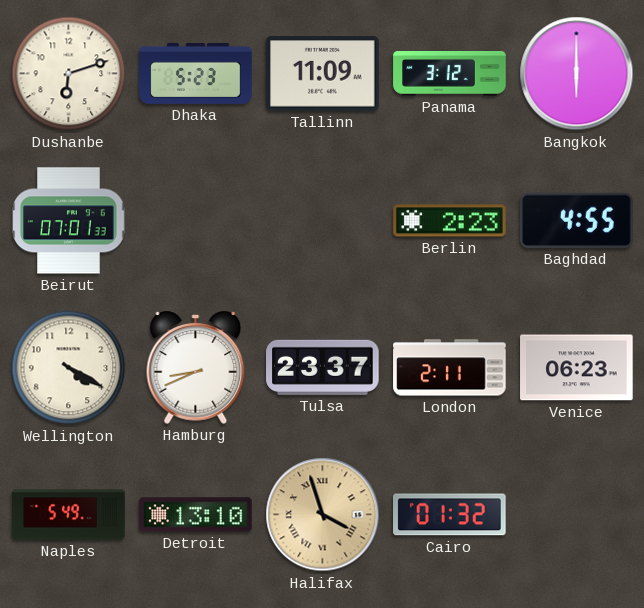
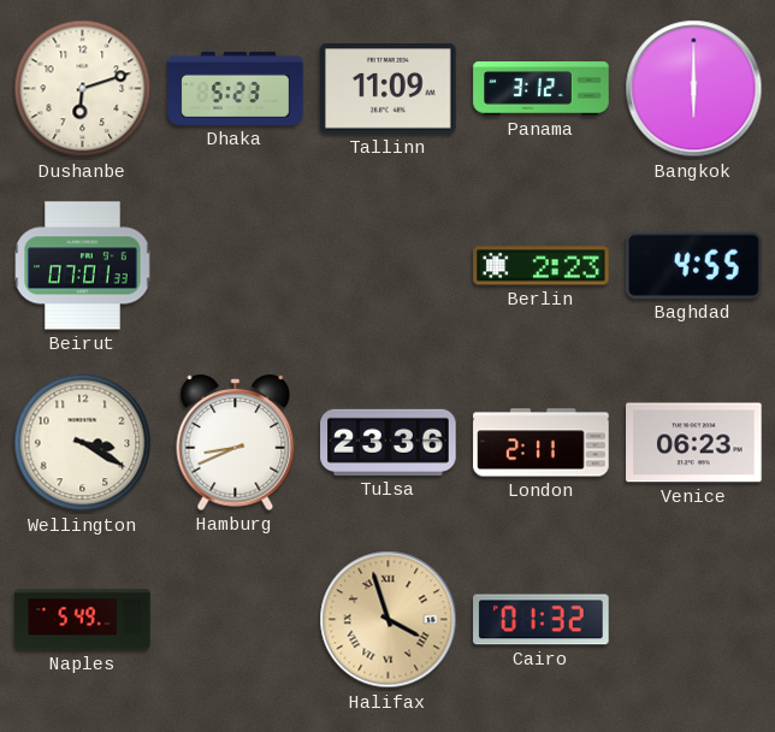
Wellington: 4:20 -> 3:20
Tulsa: 23:37 -> 23:36
Detroit: 13:10 -> none
